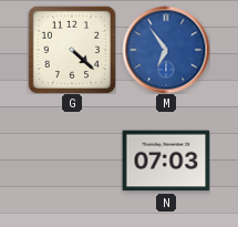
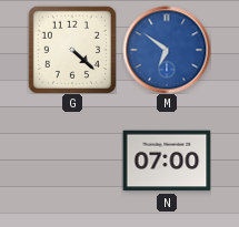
M: 6:54 -> 6:51
N: 07:03 -> 07:00
